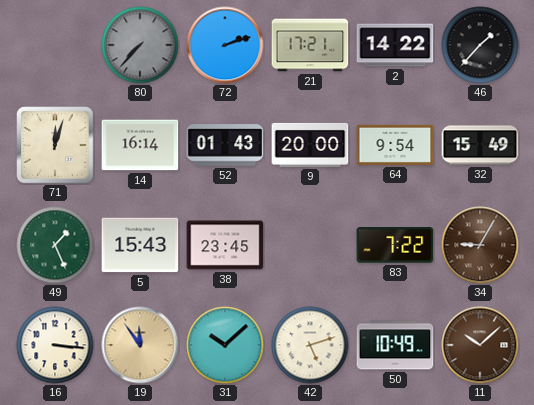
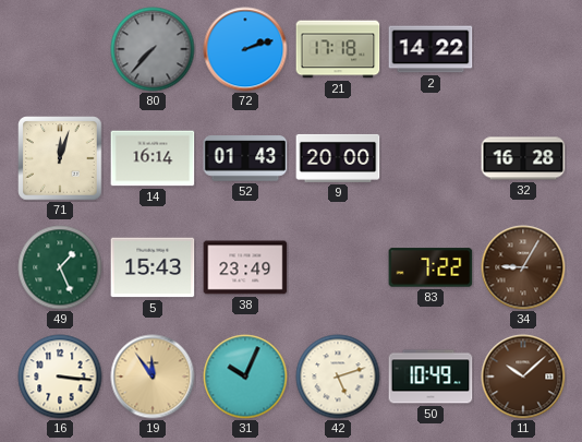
21: 17:21 -> 17:18
46: 1:37 -> none
64: 9:54 -> none
32: 15:49 -> 16:28
38: 23:45 -> 23:49
31: 10:08 -> 10:04
